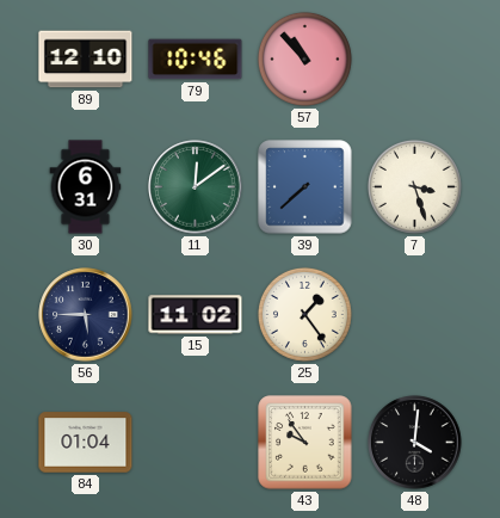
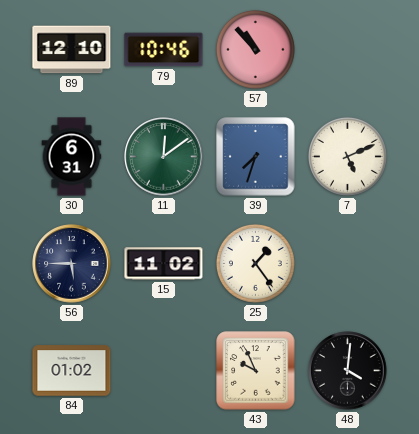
39: 7:38 -> 7:33
7: 3:27 -> 5:11
84: 01:04 -> 01:02
43: 9:54 -> 9:56
